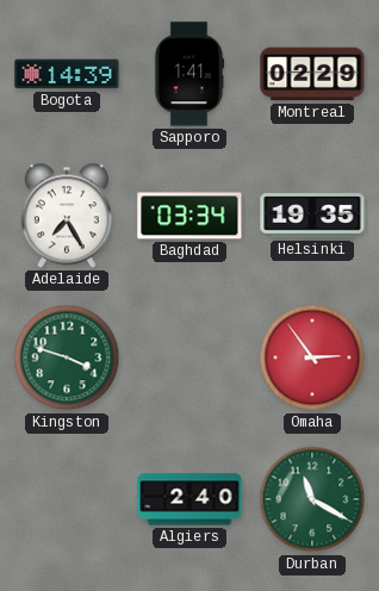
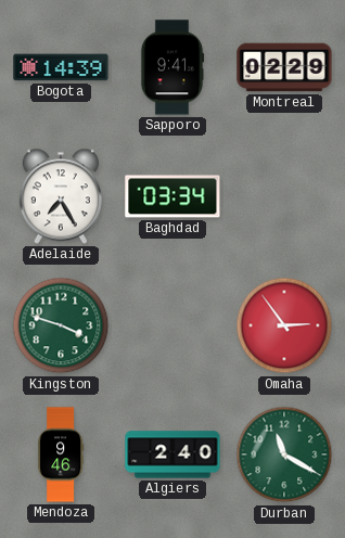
Sapporo: 1:41 -> 9:41
Helsinki: 19:35 -> none
Mendoza: none -> 9:46
